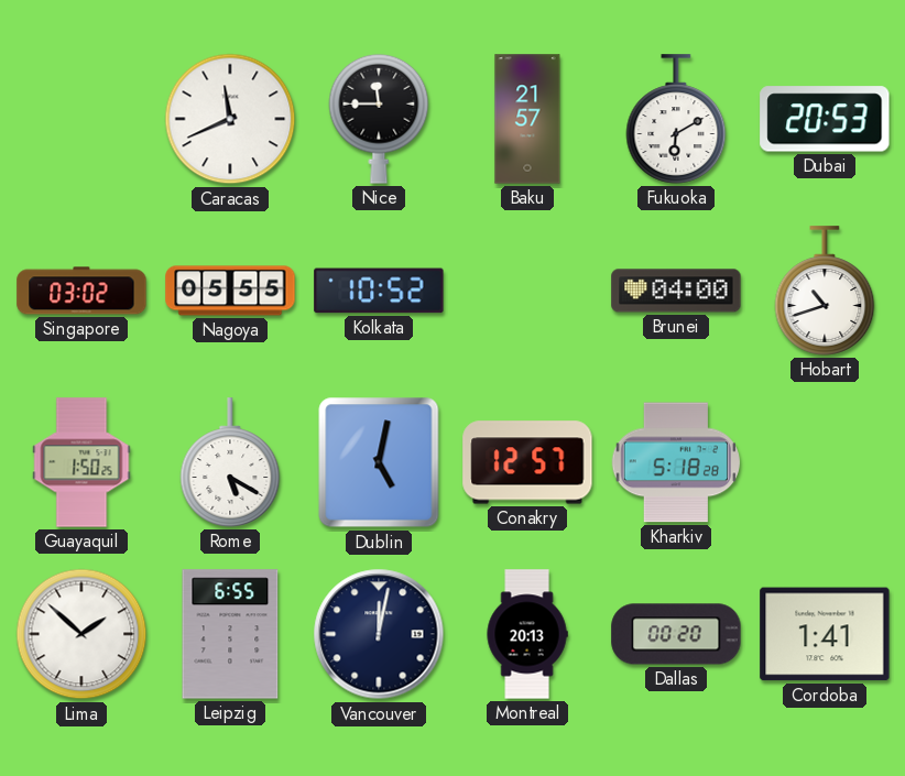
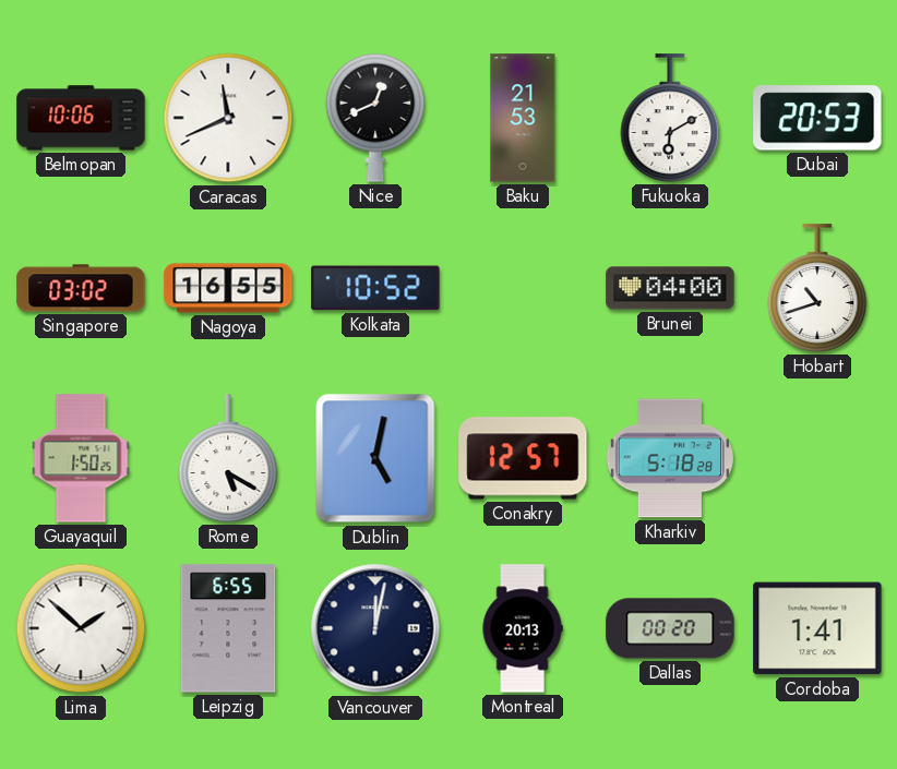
Belmopan: none -> 10:06
Nice: 11:45 -> 12:41
Baku: 21:57 -> 21:53
Nagoya: 05:55 -> 16:55
